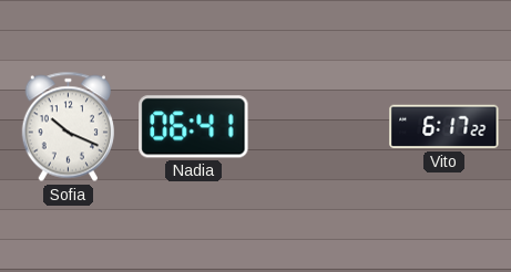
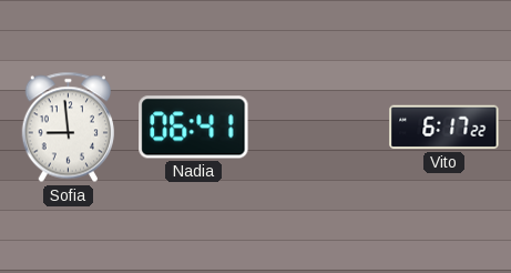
Sofia: 10:19 -> 8:59
